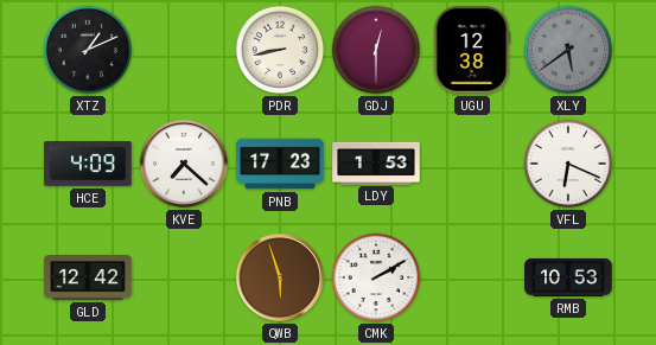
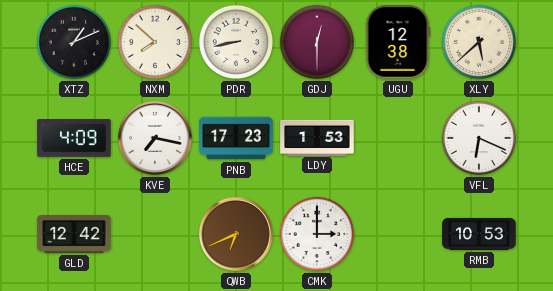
NXM: none -> 7:52
XLY: 5:39 -> 5:38
XLY dial: grey -> cream
KVE: 7:22 -> 7:17
QWB: 5:57 -> 6:41
CMK: 2:10 -> 3:00
